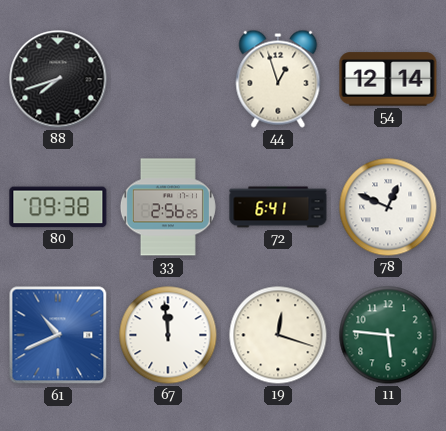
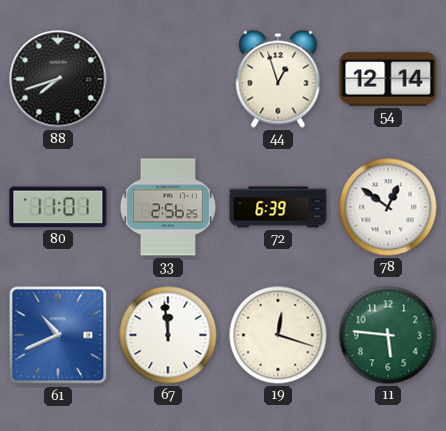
80: 09:38 -> 11:01
72: 6:41 -> 6:39
78: 12:49 -> 12:51
